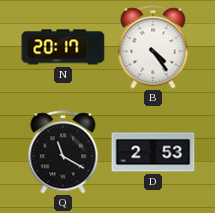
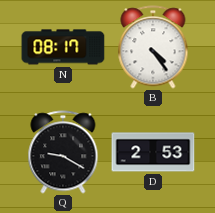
N: 20:17 -> 08:17
Q: 11:20 -> 9:20
